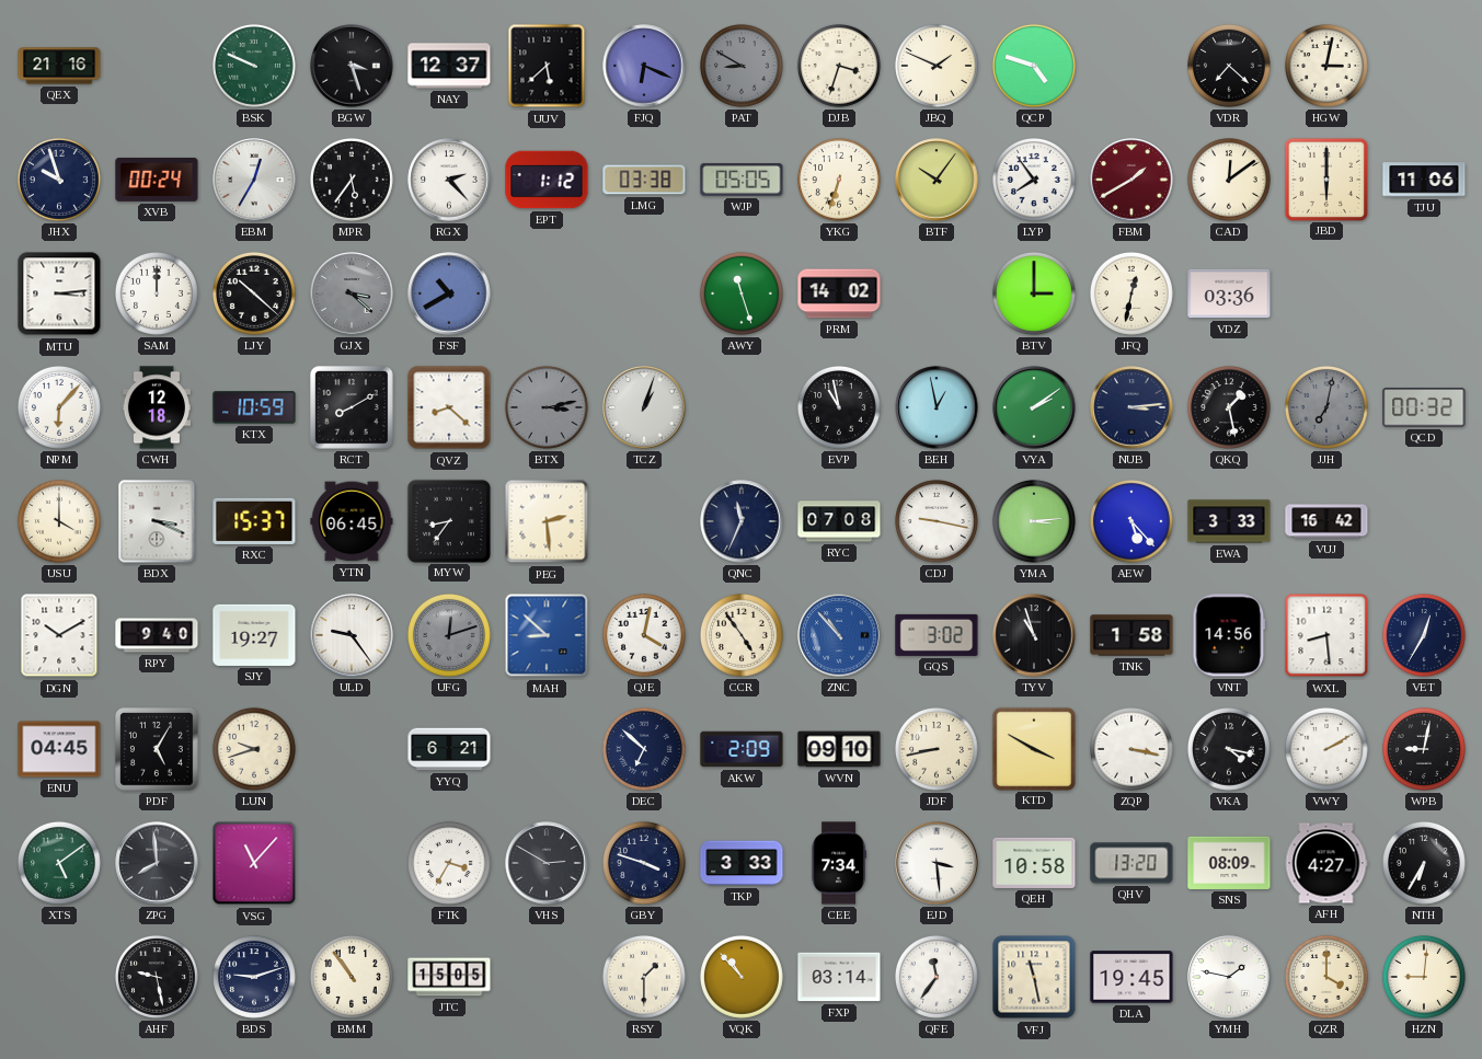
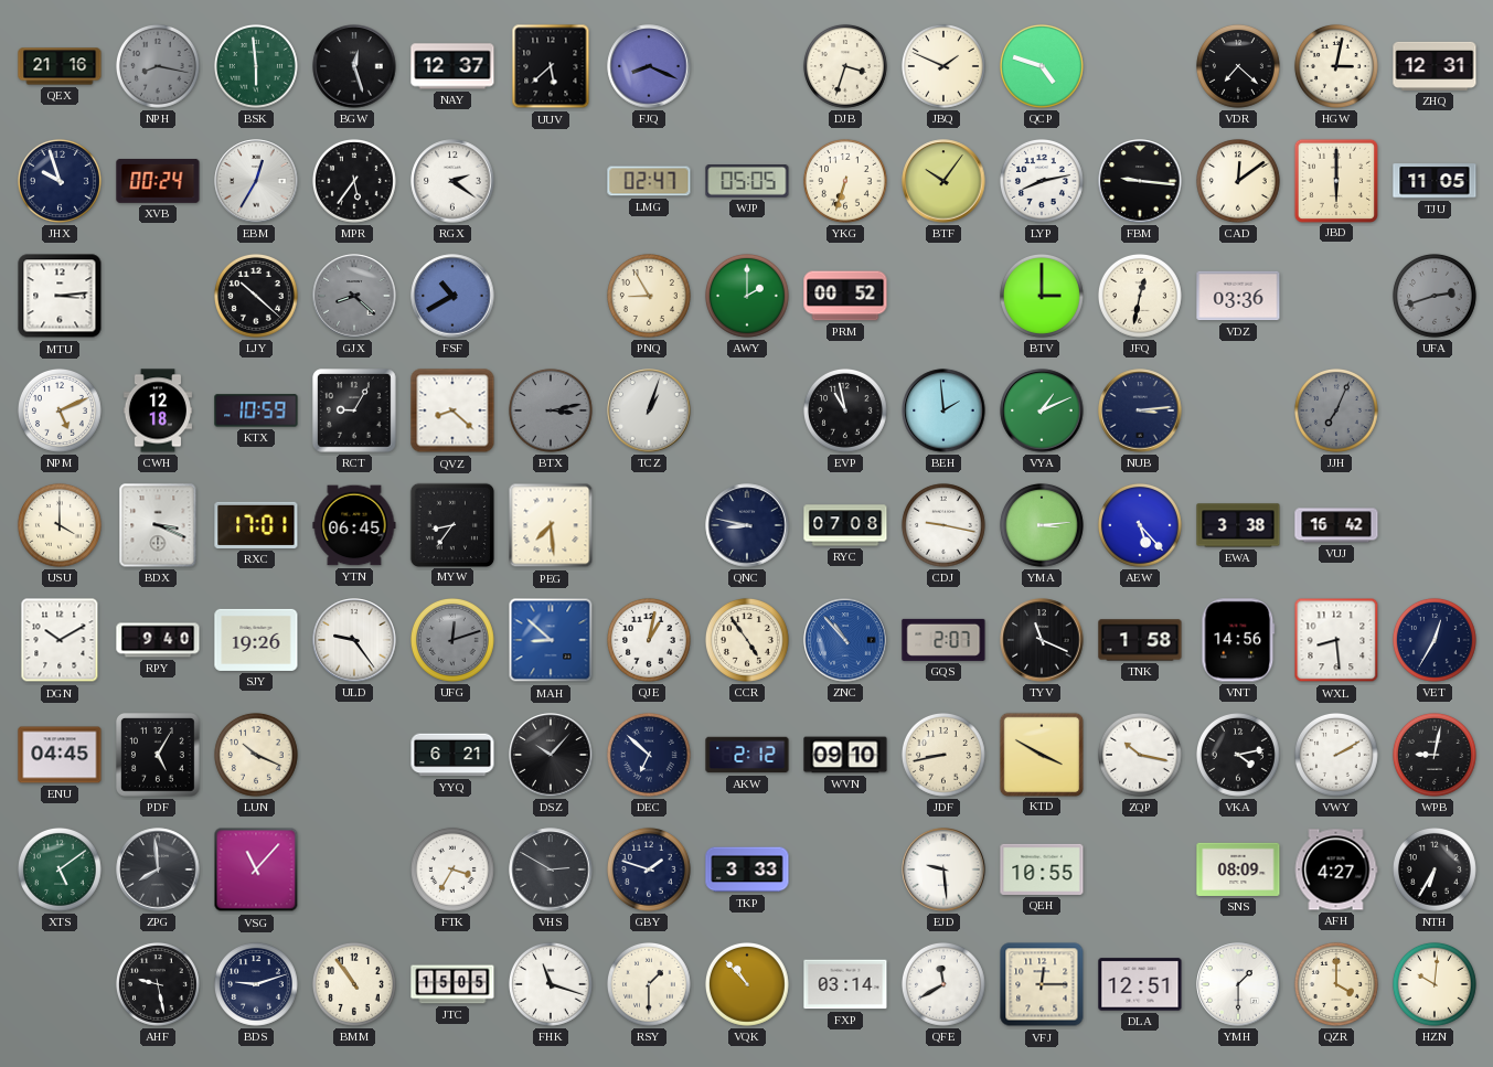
NPH: none -> 8:17
BSK: 9:49 -> 5:59
BGW: 3:27 -> 12:27
FJQ: 6:19 -> 8:19
PAT: 8:50 -> none
ZHQ: none -> 12:31
RGX: 2:23 -> 2:21
EPT: 1:12 -> none
LMG: 03:38 -> 02:47
LYP: 7:54 -> 8:13
FBM: 1:40 -> 9:16
FBM dial: burgundy -> black
TJU: 11:06 -> 11:05
SAM: 12:00 -> none
GJX: 3:22 -> 8:22
PNQ: none -> 8:55
AWY: 11:27 -> 2:00
PRM: 14:02 -> 00:52
UFA: none -> 2:42
NPM: 6:07 -> 5:11
RCT: 8:10 -> 9:05
BEH: 12:58 -> 1:59
VYA: 2:09 -> 1:11
QKQ: 1:28 -> none
JJH: 7:02 -> 7:04
QCD: 00:32 -> none
RXC: 15:37 -> 17:01
PEG: 2:29 -> 7:29
QNC: 11:34 -> 8:47
EWA: 3:33 -> 3:38
SJY: 19:27 -> 19:26
QJE: 4:02 -> 1:02
GQS: 3:02 -> 2:07
TYV: 10:57 -> 11:19
LUN: 9:42 -> 10:19
DSZ: none -> 10:07
AKW: 2:09 -> 2:12
ZQP: 3:17 -> 10:17
VKA: 4:17 -> 4:13
GBY: 3:48 -> 1:48
CEE: 7:34 -> none
EJD: 3:29 -> 9:29
QEH: 10:58 -> 10:55
QHV: 13:20 -> none
FHK: none -> 11:18
QFE: 11:36 -> 11:40
VFJ: 11:28 -> 12:15
DLA: 19:45 -> 12:51
YMH: 1:47 -> 1:30
HZN: 9:01 -> 10:01
